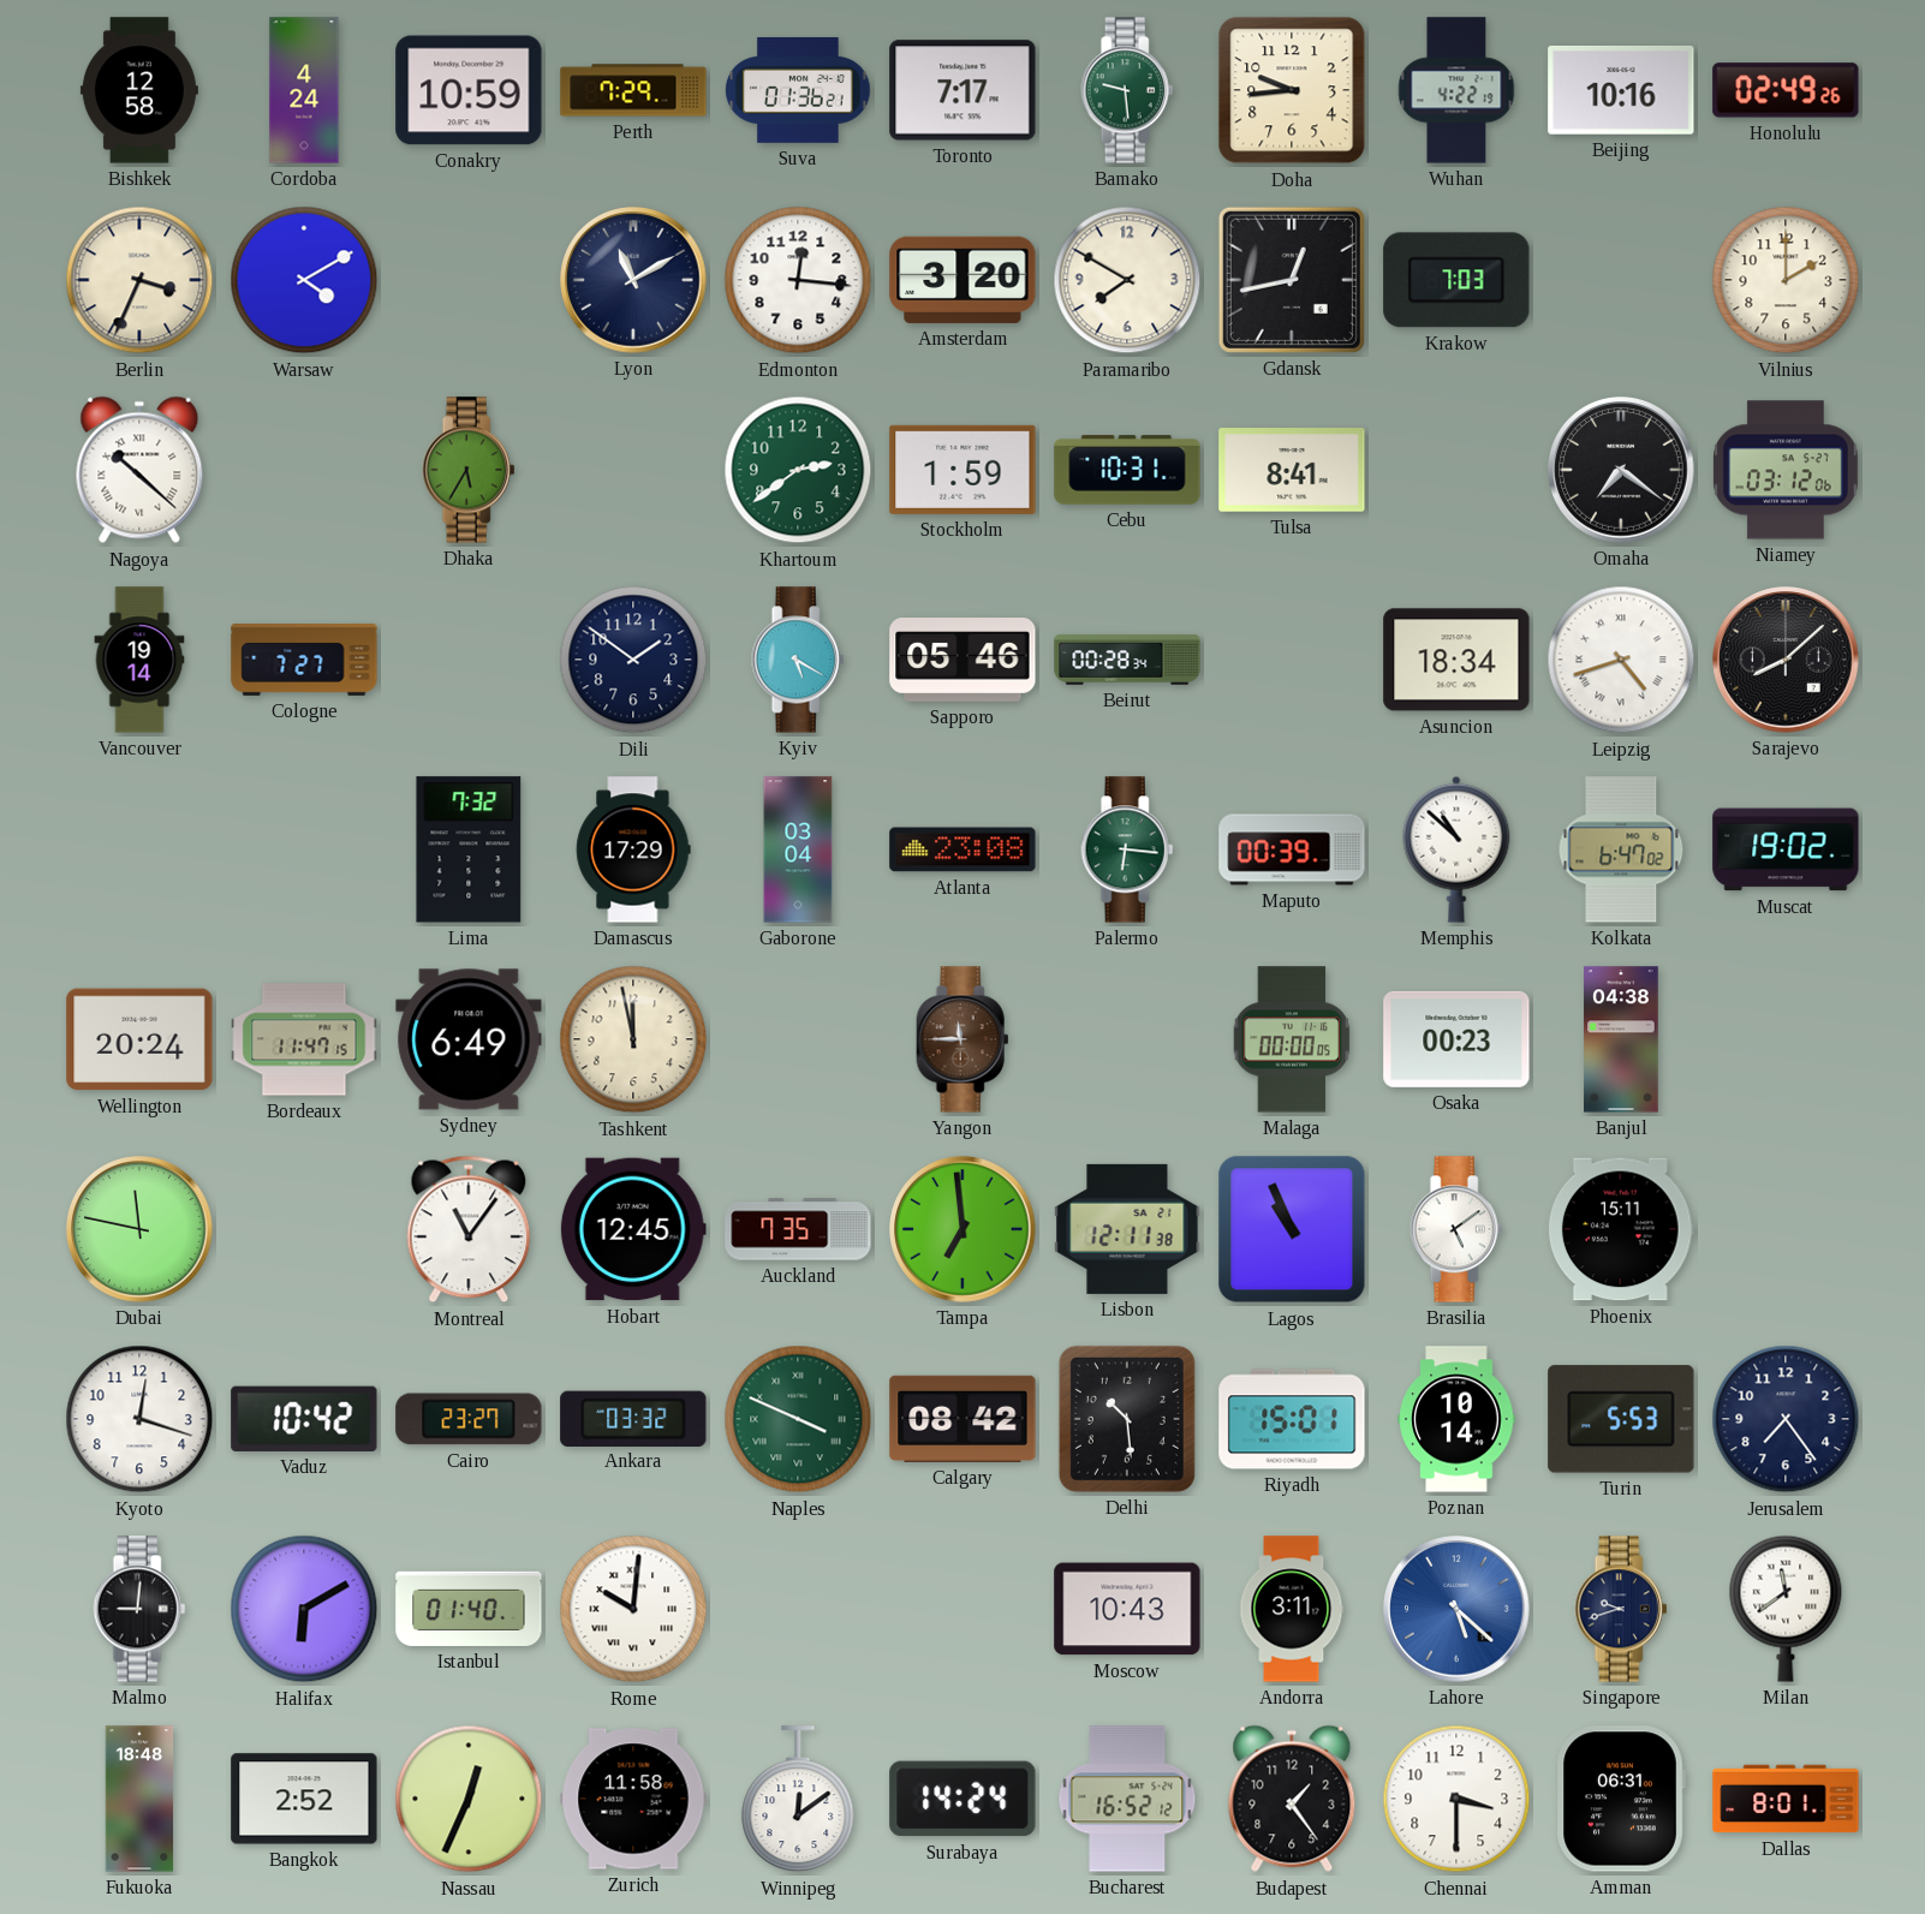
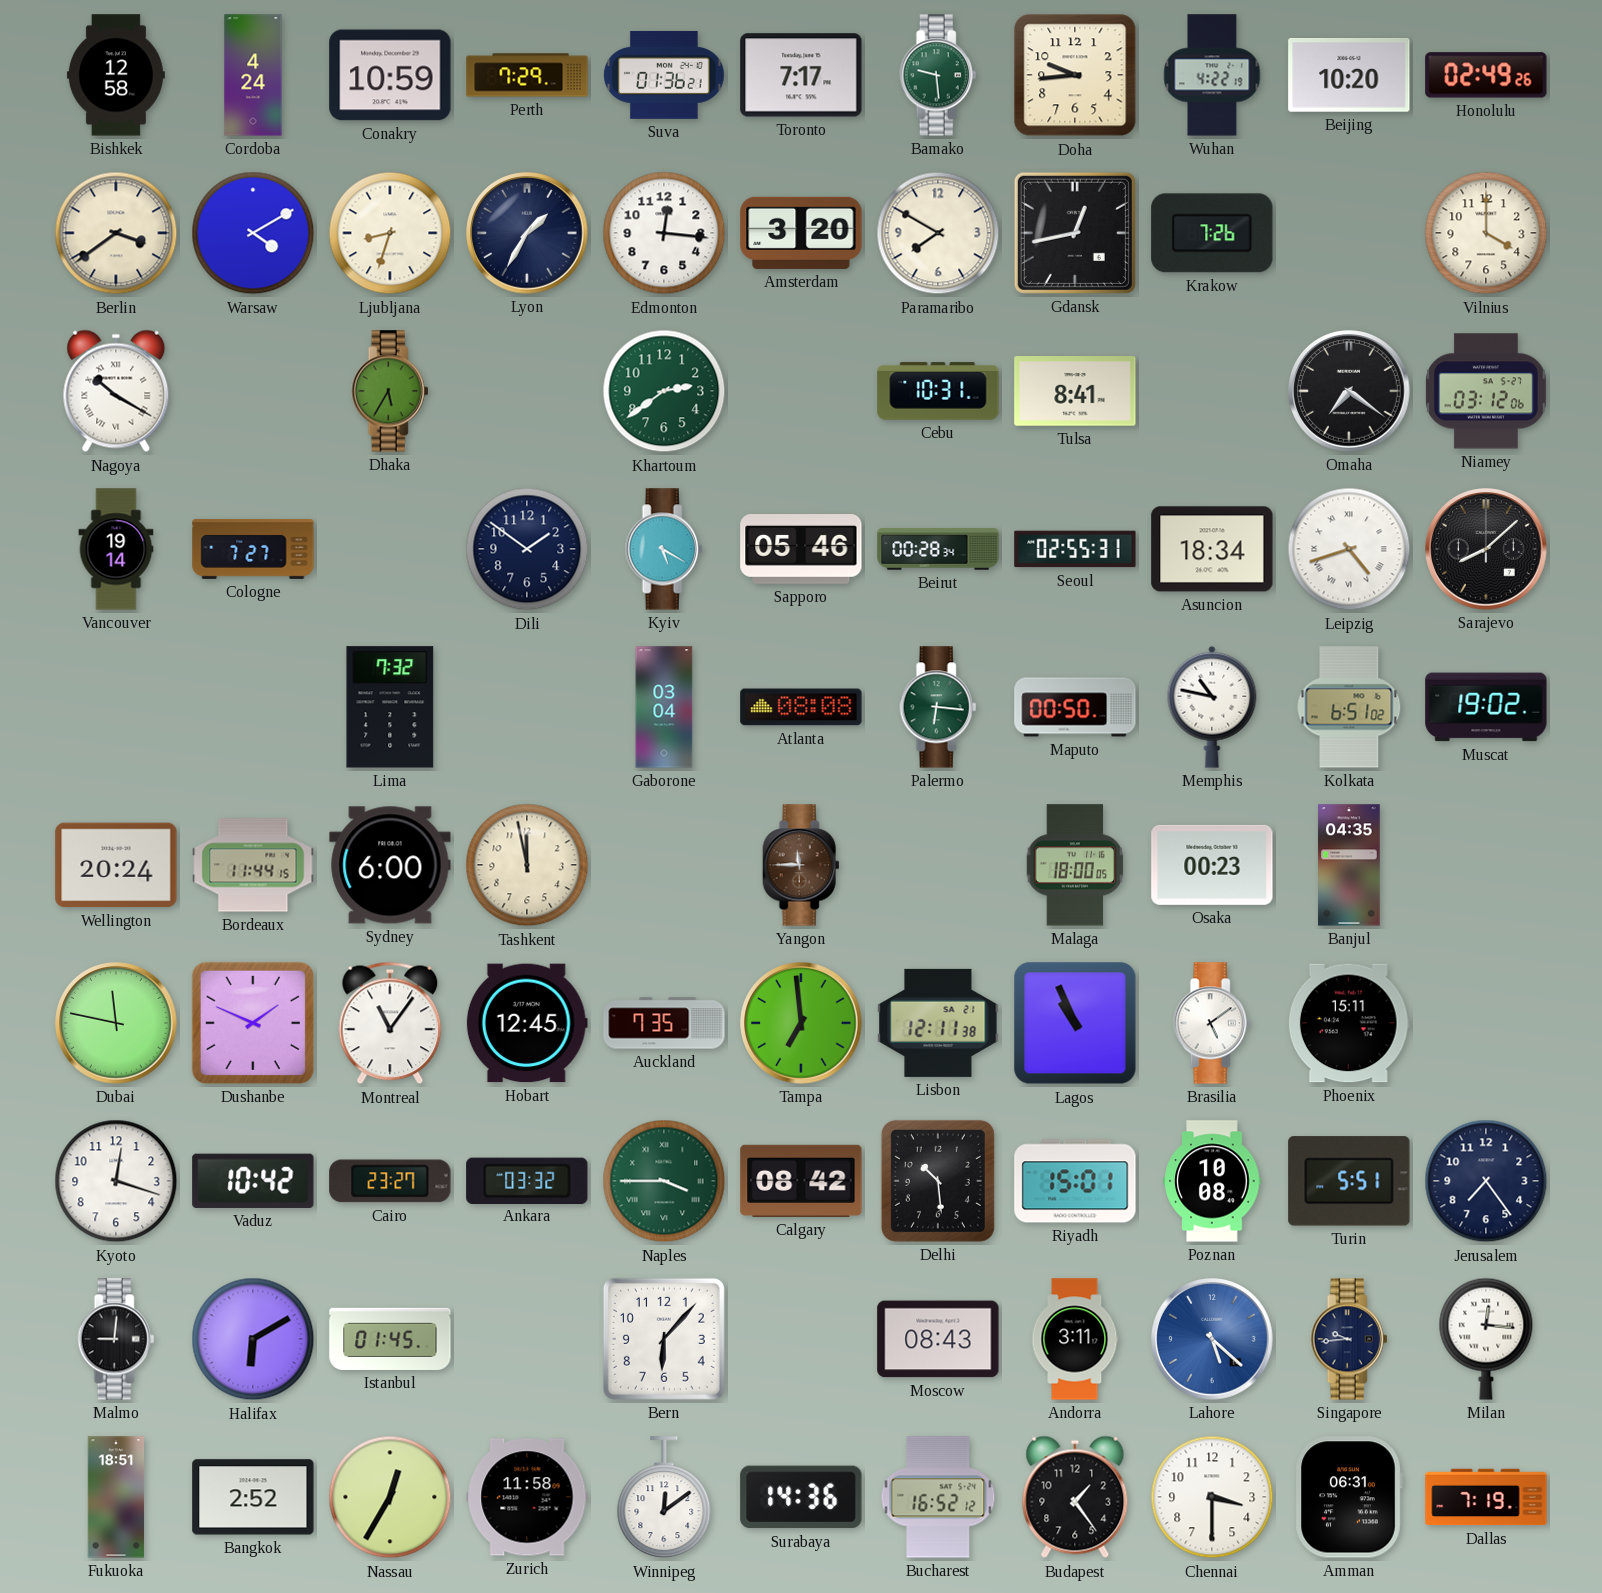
Beijing: 10:16 -> 10:20
Berlin: 3:34 -> 3:39
Ljubljana: none -> 8:33
Lyon: 11:10 -> 1:35
Krakow: 7:03 -> 7:26
Vilnius: 2:00 -> 4:00
Nagoya: 10:22 -> 10:20
Stockholm: 1:59 -> none
Seoul: none -> 02:55
Damascus: 17:29 -> none
Atlanta: 23:08 -> 08:08
Maputo: 00:39 -> 00:50
Memphis: 10:52 -> 10:47
Kolkata: 6:47 -> 6:51
Bordeaux: 11:47 -> 11:44
Sydney: 6:49 -> 6:00
Malaga: 00:00 -> 18:00
Banjul: 04:38 -> 04:35
Dushanbe: none -> 1:49
Naples: 3:49 -> 3:45
Poznan: 10:14 -> 10:08
Turin: 5:53 -> 5:51
Istanbul: 01:40 -> 01:45
Rome: 10:01 -> none
Bern: none -> 6:07
Moscow: 10:43 -> 08:43
Singapore: 9:42 -> 9:44
Milan: 11:39 -> 12:16
Fukuoka: 18:48 -> 18:51
Nassau: 12:34 -> 12:35
Surabaya: 14:24 -> 14:36
Dallas: 8:01 -> 7:19
